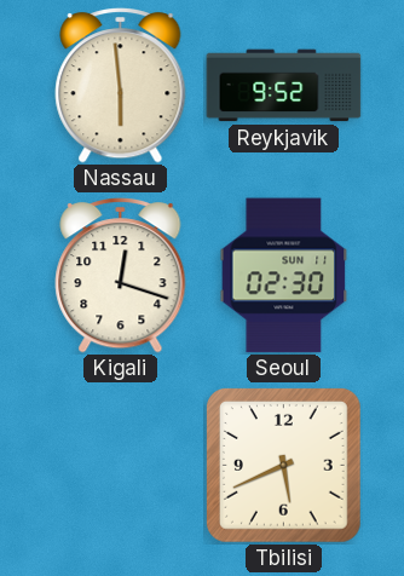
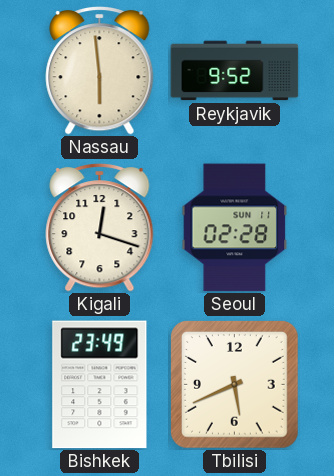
Seoul: 02:30 -> 02:28
Bishkek: none -> 23:49
